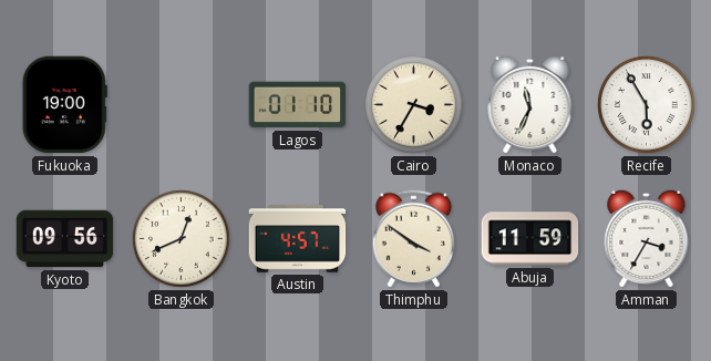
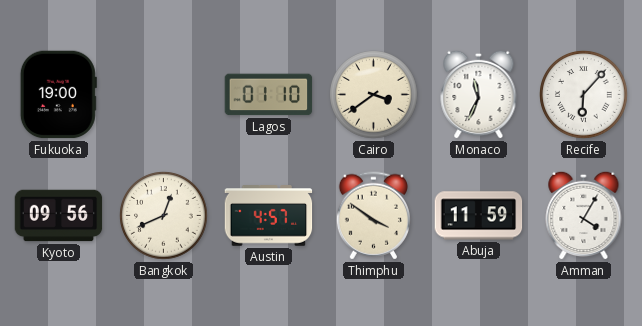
Cairo: 3:35 -> 3:39
Recife: 5:55 -> 6:07
Amman: 3:35 -> 4:05
